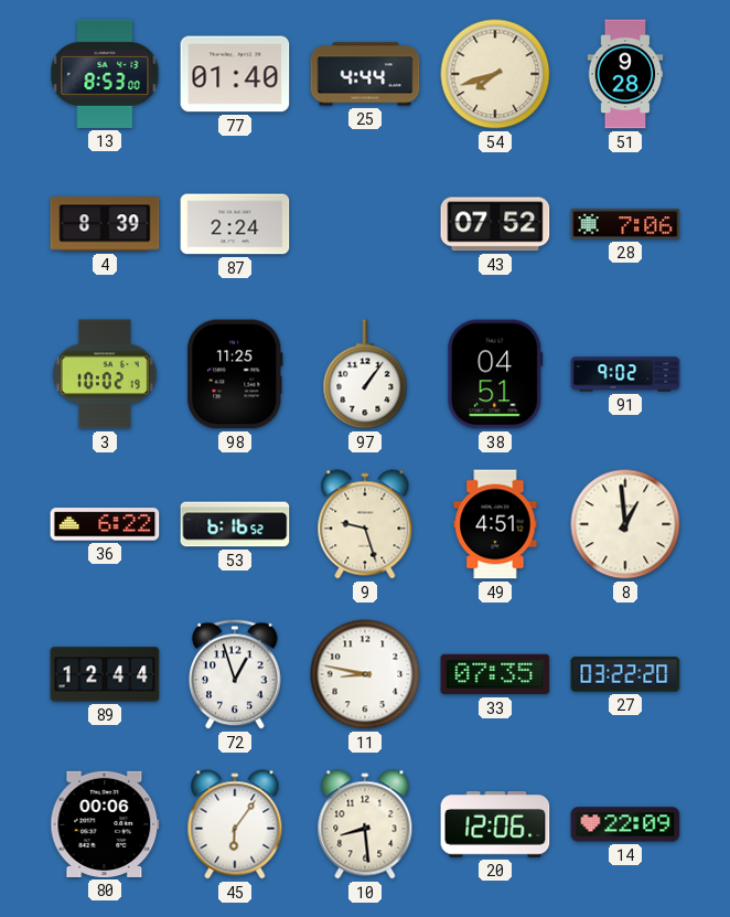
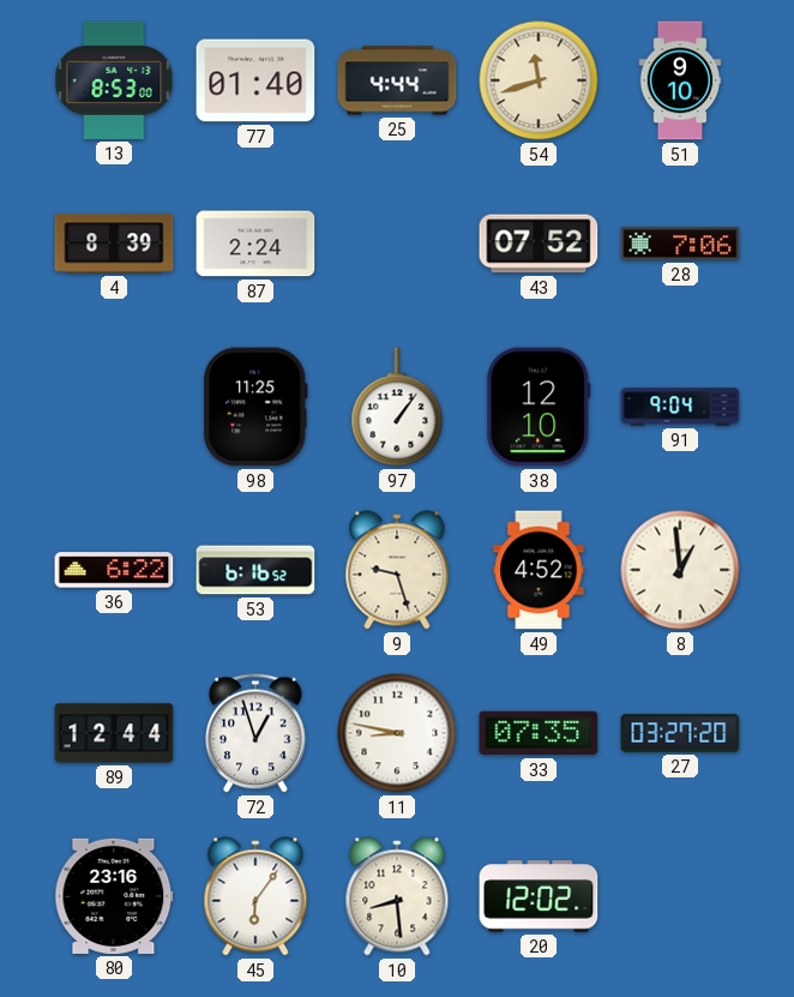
54: 7:42 -> 11:42
51: 9:28 -> 9:10
3: 10:02 -> none
38: 04:51 -> 12:10
91: 9:02 -> 9:04
49: 4:51 -> 4:52
27: 03:22 -> 03:27
80: 00:06 -> 23:16
20: 12:06 -> 12:02
14: 22:09 -> none
